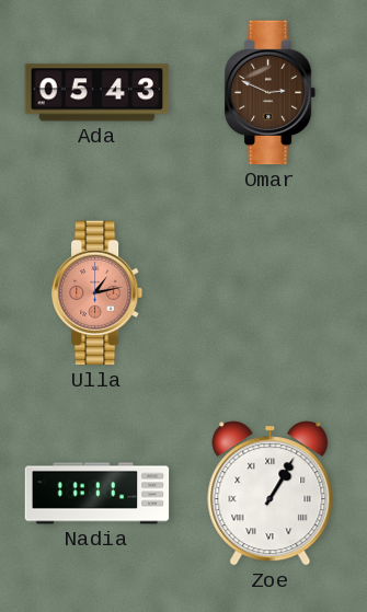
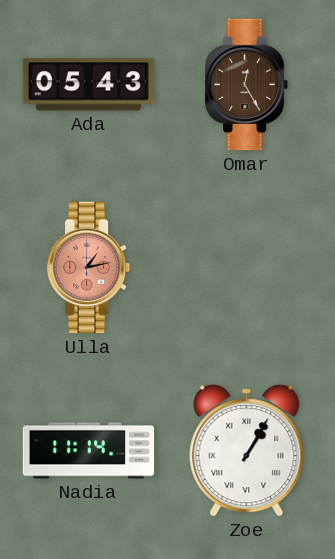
Omar: 2:49 -> 12:25
Nadia: 11:11 -> 11:14
